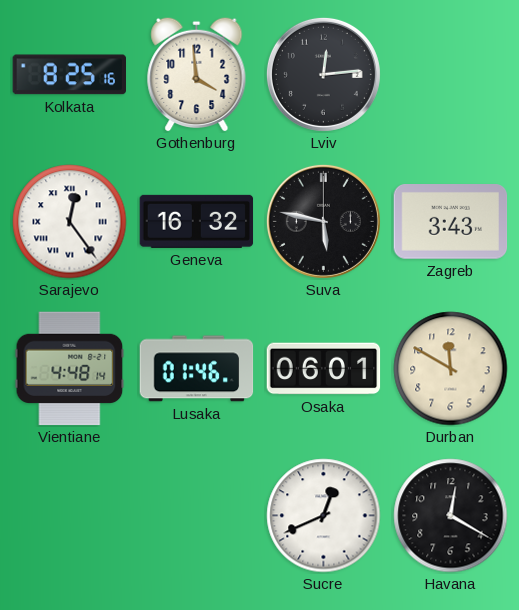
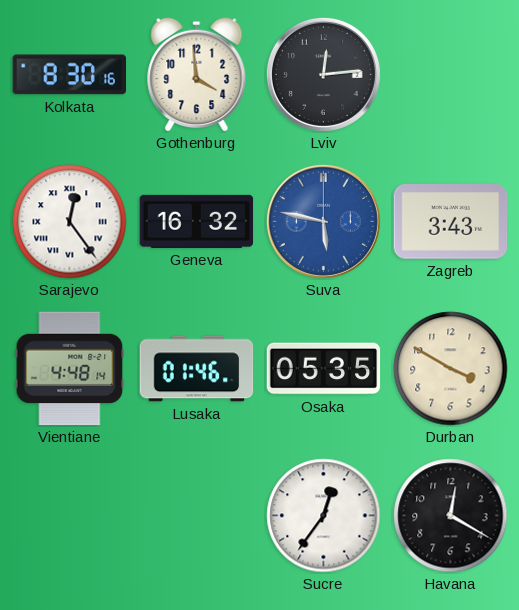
Kolkata: 8:25 -> 8:30
Suva dial: black -> blue
Osaka: 06:01 -> 05:35
Durban: 11:50 -> 3:50
Sucre: 12:41 -> 12:36
